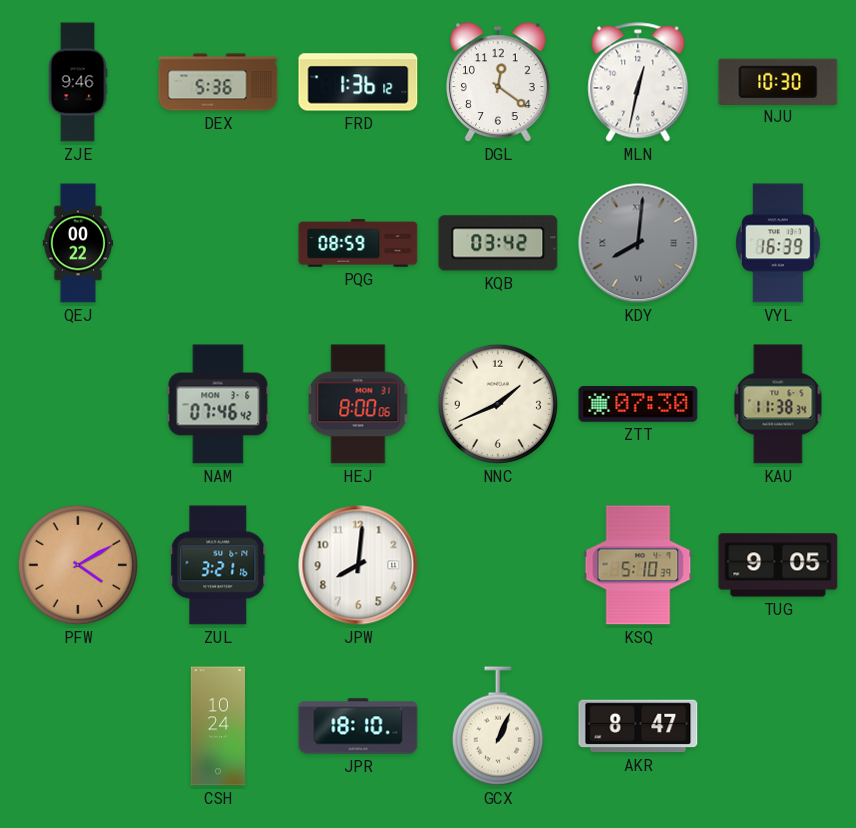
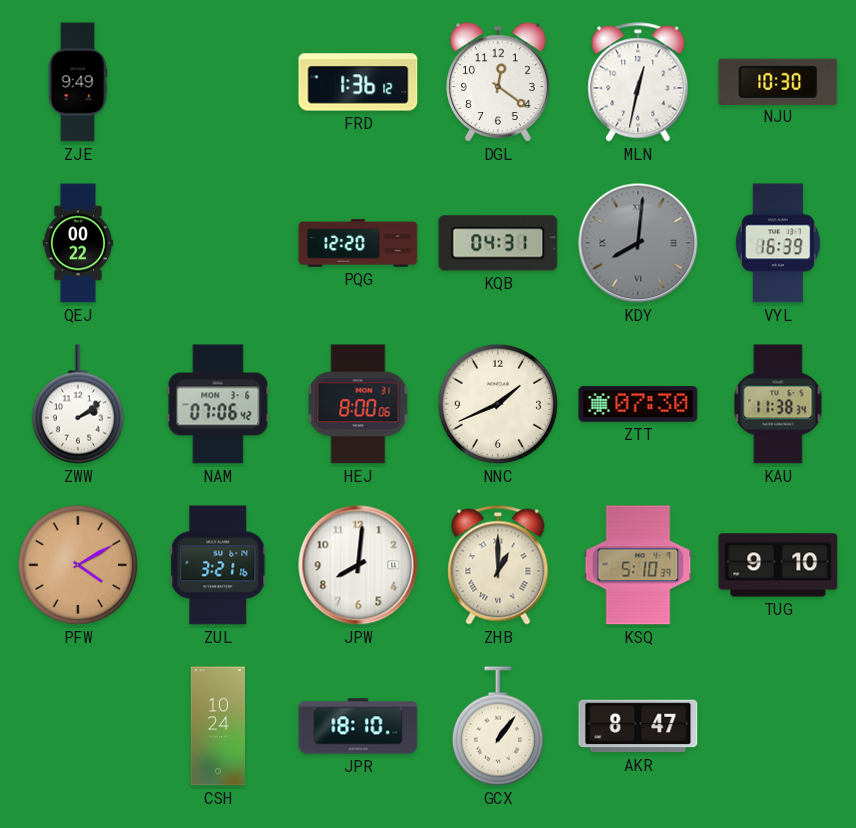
ZJE: 9:46 -> 9:49
DEX: 5:36 -> none
PQG: 08:59 -> 12:20
KQB: 03:42 -> 04:31
ZWW: none -> 2:09
NAM: 07:46 -> 07:06
ZHB: none -> 1:00
TUG: 9:05 -> 9:10
GCX: 1:04 -> 1:06
